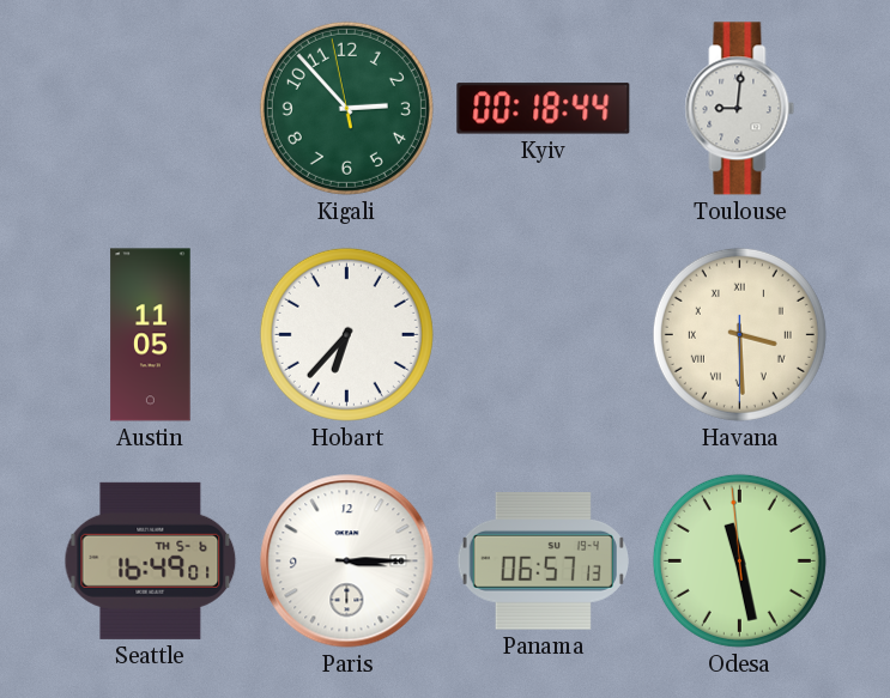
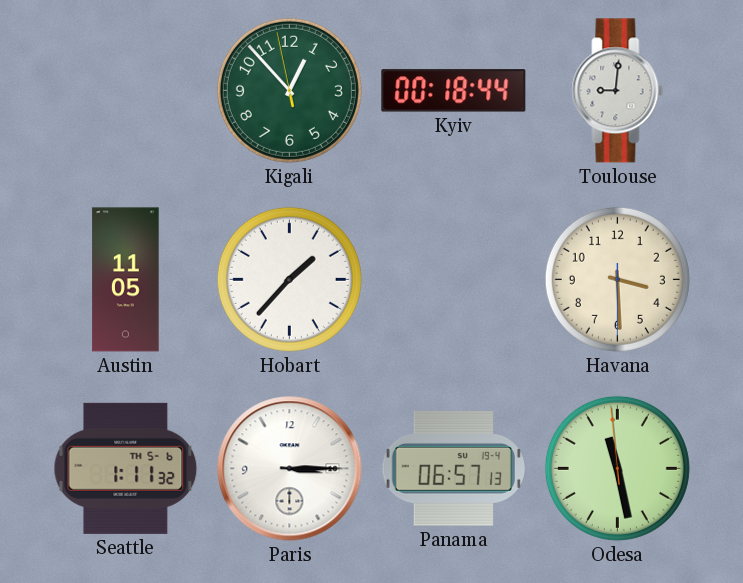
Kigali: 2:52 -> 12:52
Hobart: 6:37 -> 1:37
Havana numerals: Roman -> Arabic
Seattle: 16:49 -> 1:11
